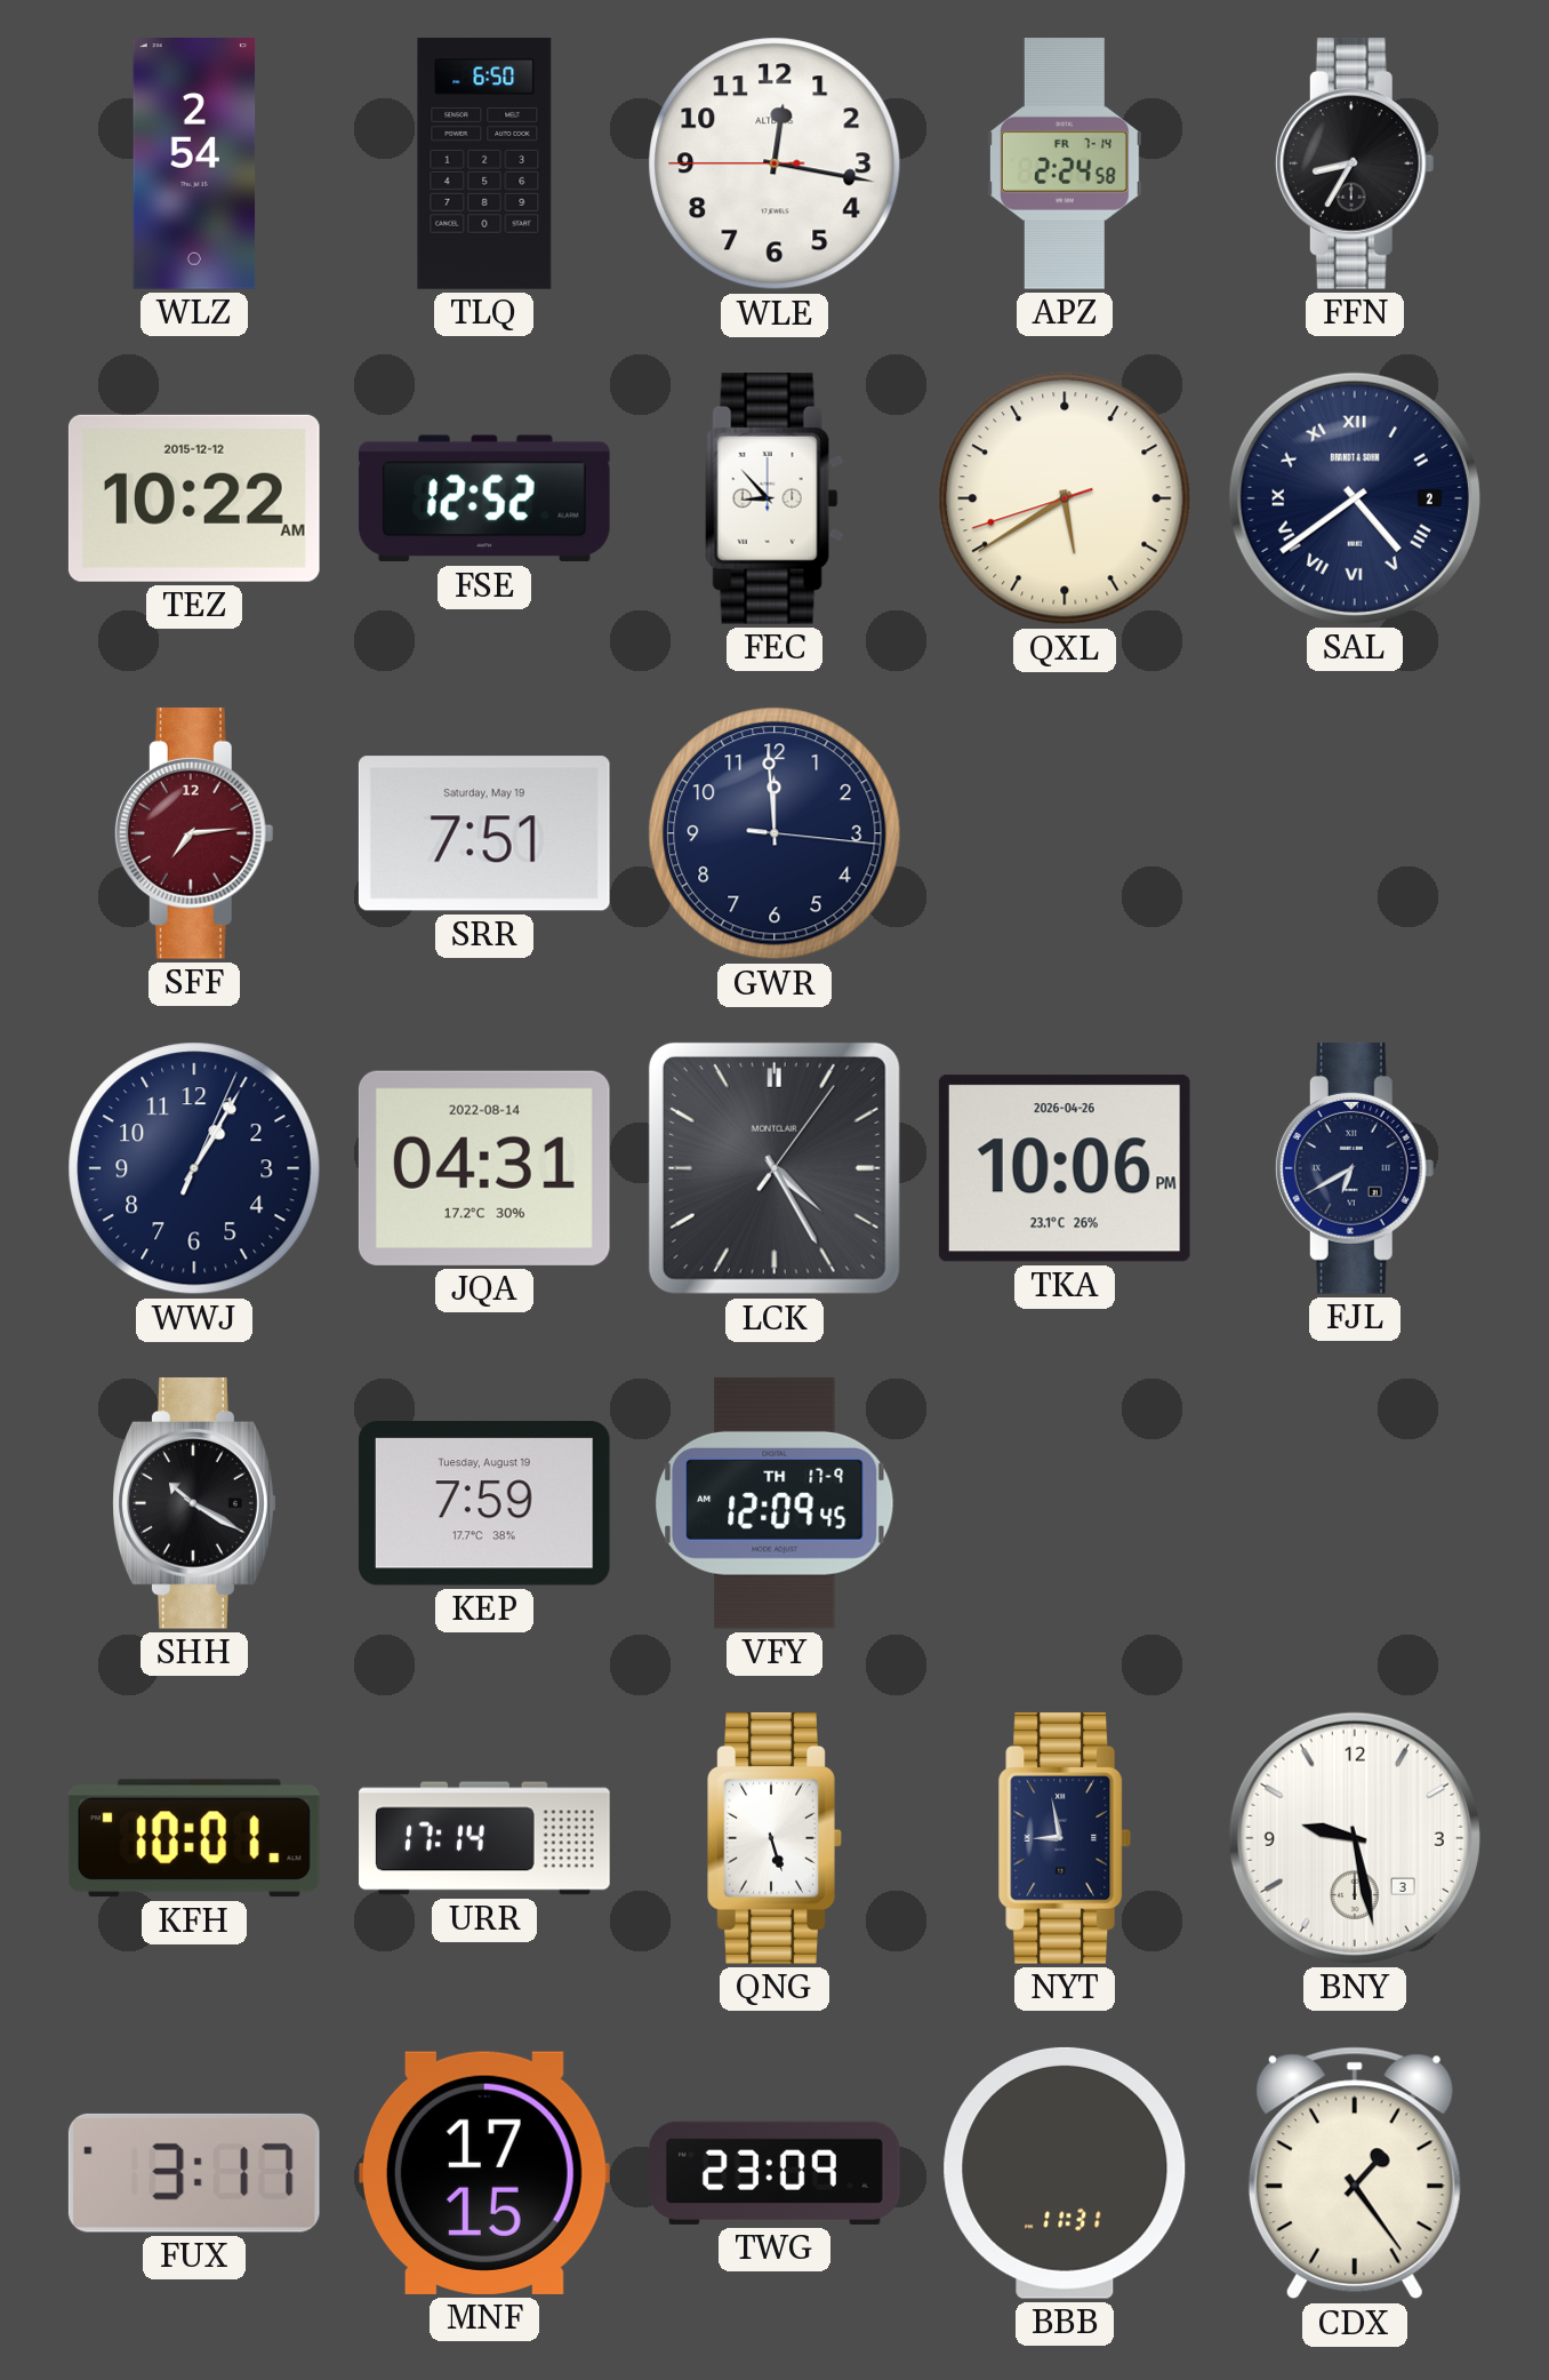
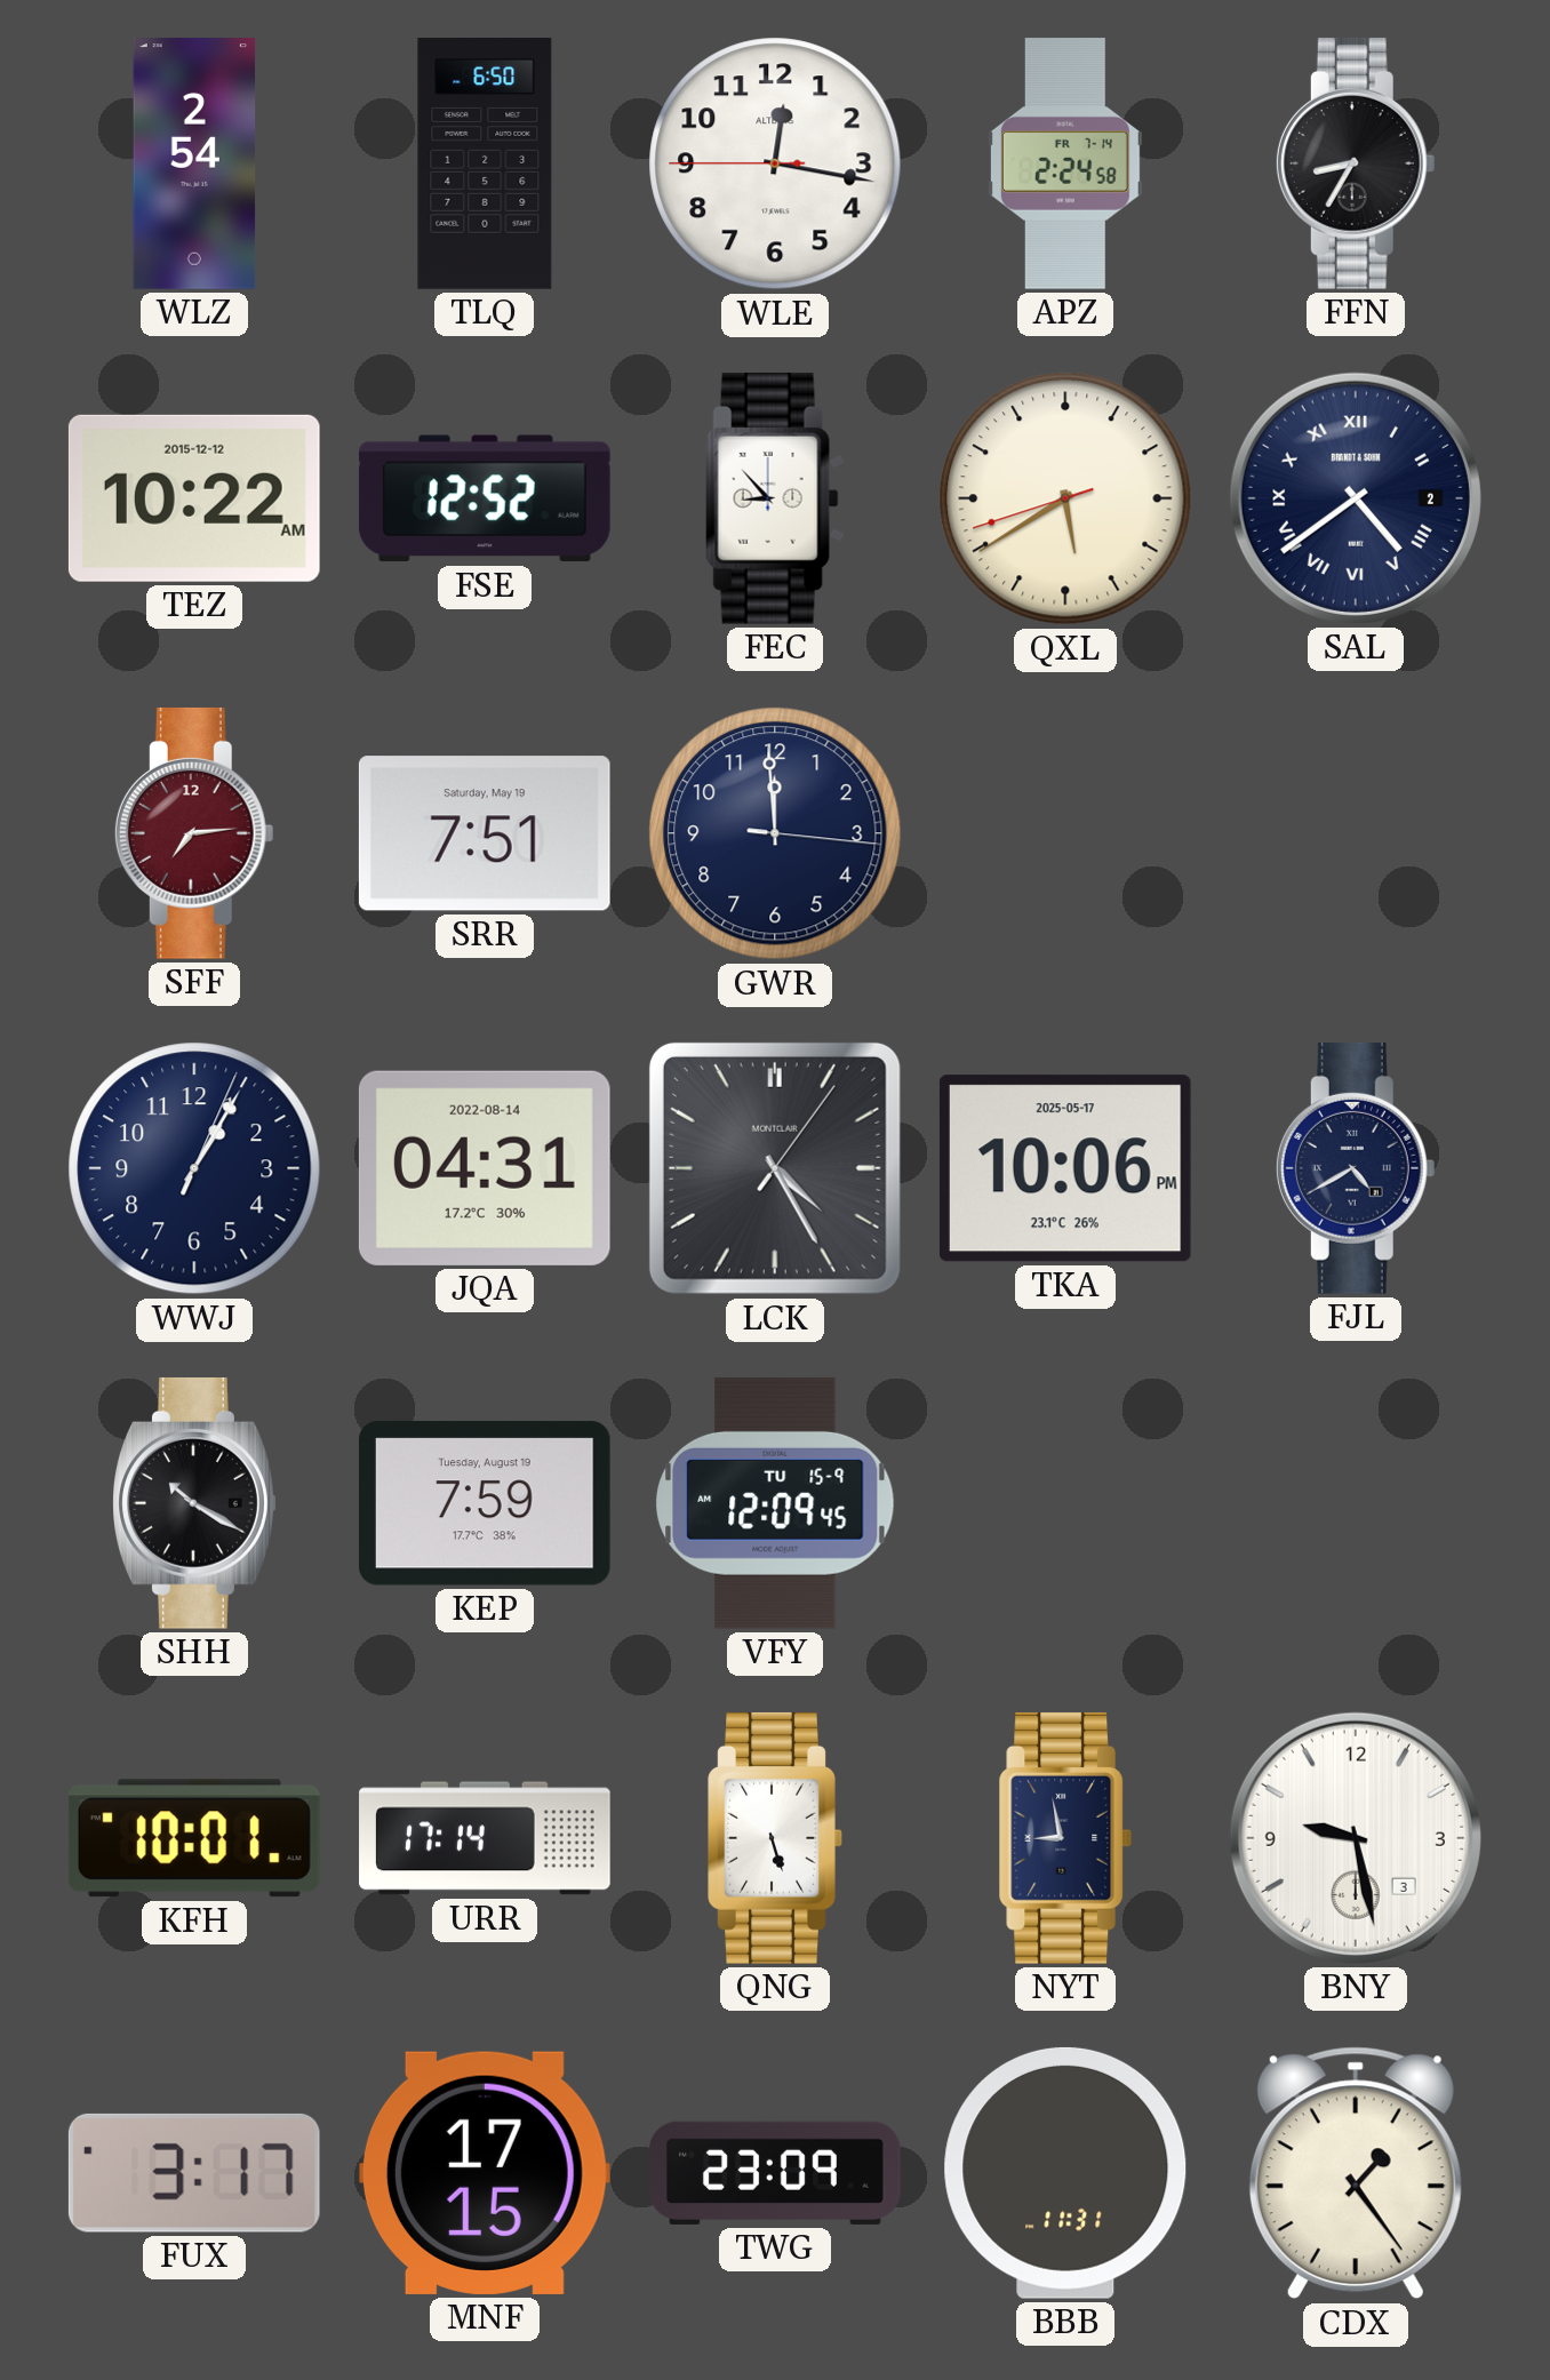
TKA date: 2026-04-26 -> 2025-05-17
FJL: 6:40 -> 4:40
VFY date: TH 17-9 -> TU 15-9
